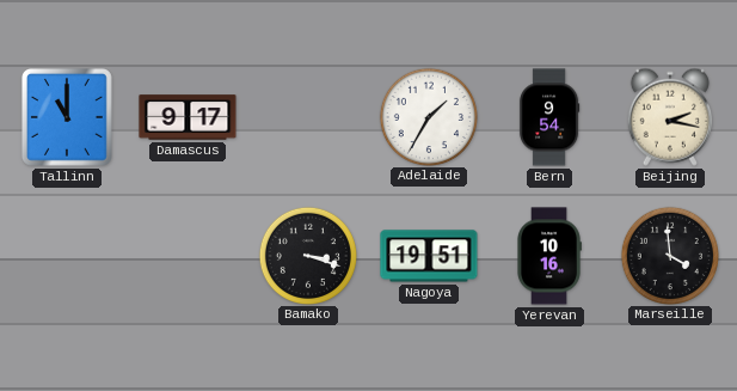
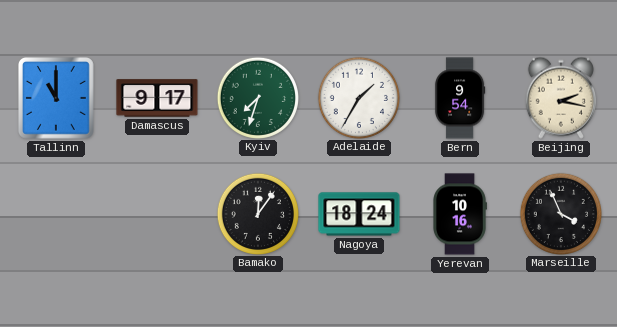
Kyiv: none -> 7:33
Bamako: 3:18 -> 12:06
Nagoya: 19:51 -> 18:24
Marseille: 3:59 -> 3:56
